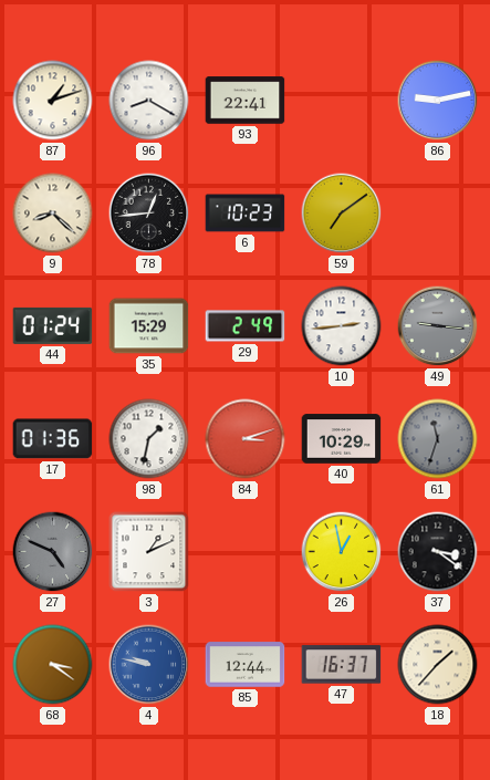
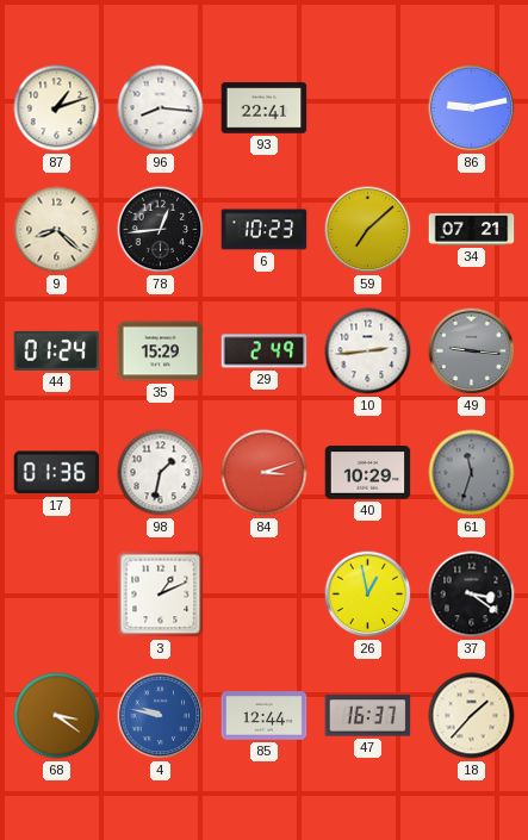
96: 8:20 -> 8:16
59: 7:09 -> 7:08
34: none -> 07:21
27: 4:49 -> none
